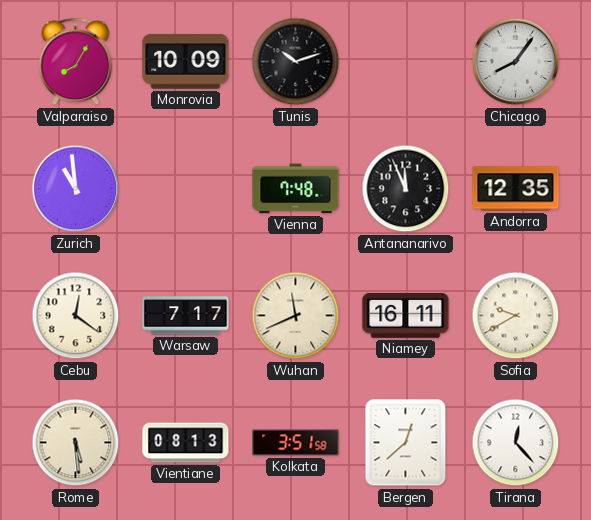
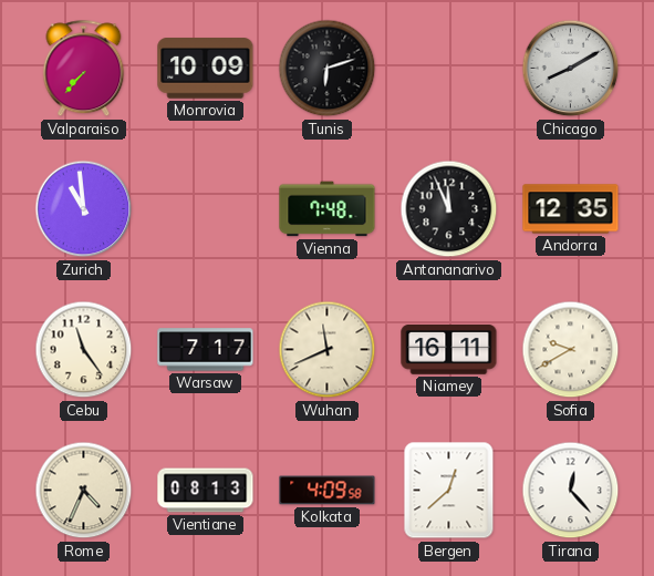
Valparaiso: 8:05 -> 7:37
Tunis: 10:12 -> 6:12
Chicago: 8:06 -> 8:10
Cebu: 12:21 -> 11:24
Rome: 5:29 -> 4:34
Kolkata: 3:51 -> 4:09
